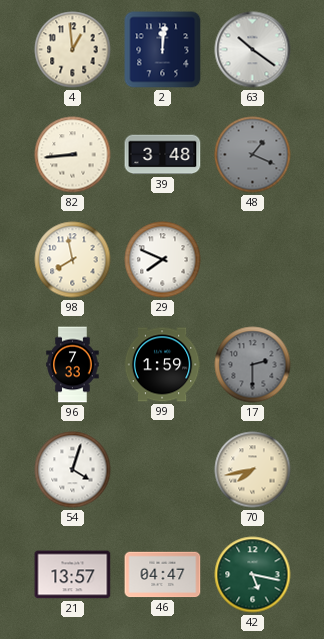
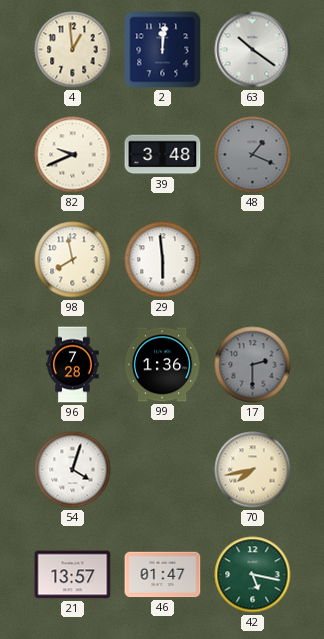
82: 8:44 -> 9:41
29: 7:49 -> 5:59
96: 7:33 -> 7:28
99: 1:59 -> 1:36
46: 04:47 -> 01:47
